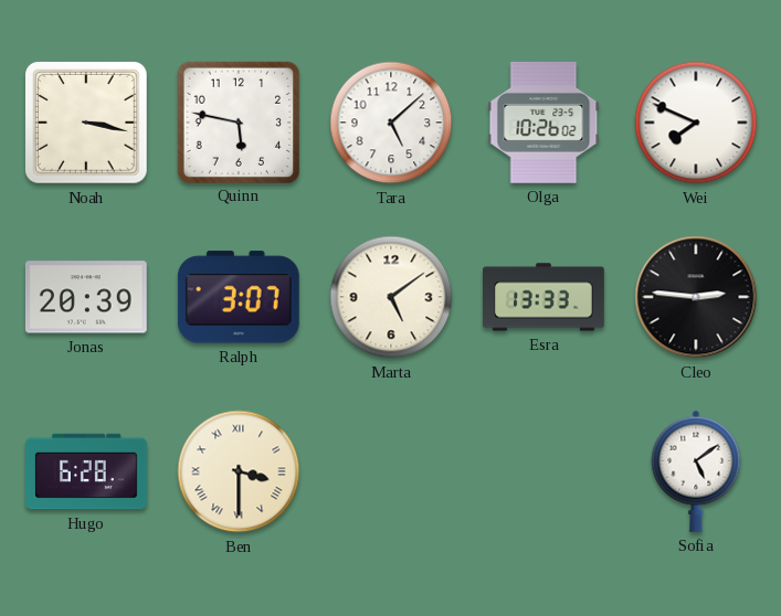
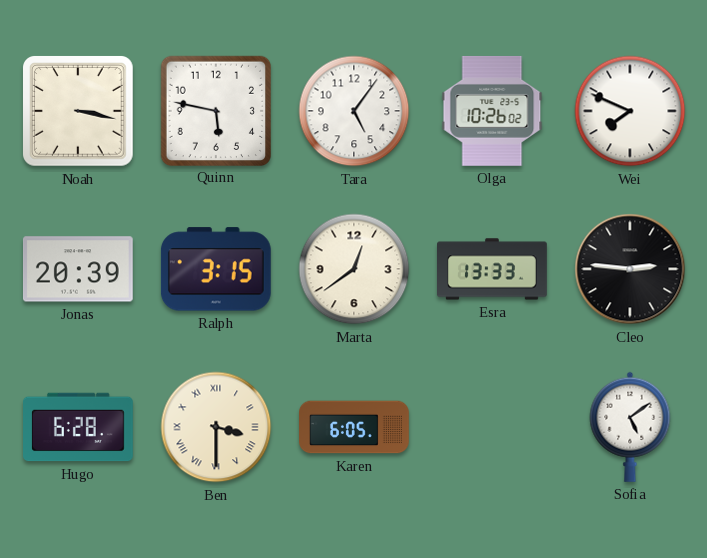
Tara: 5:08 -> 5:06
Ralph: 3:07 -> 3:15
Marta: 5:09 -> 12:39
Karen: none -> 6:05
